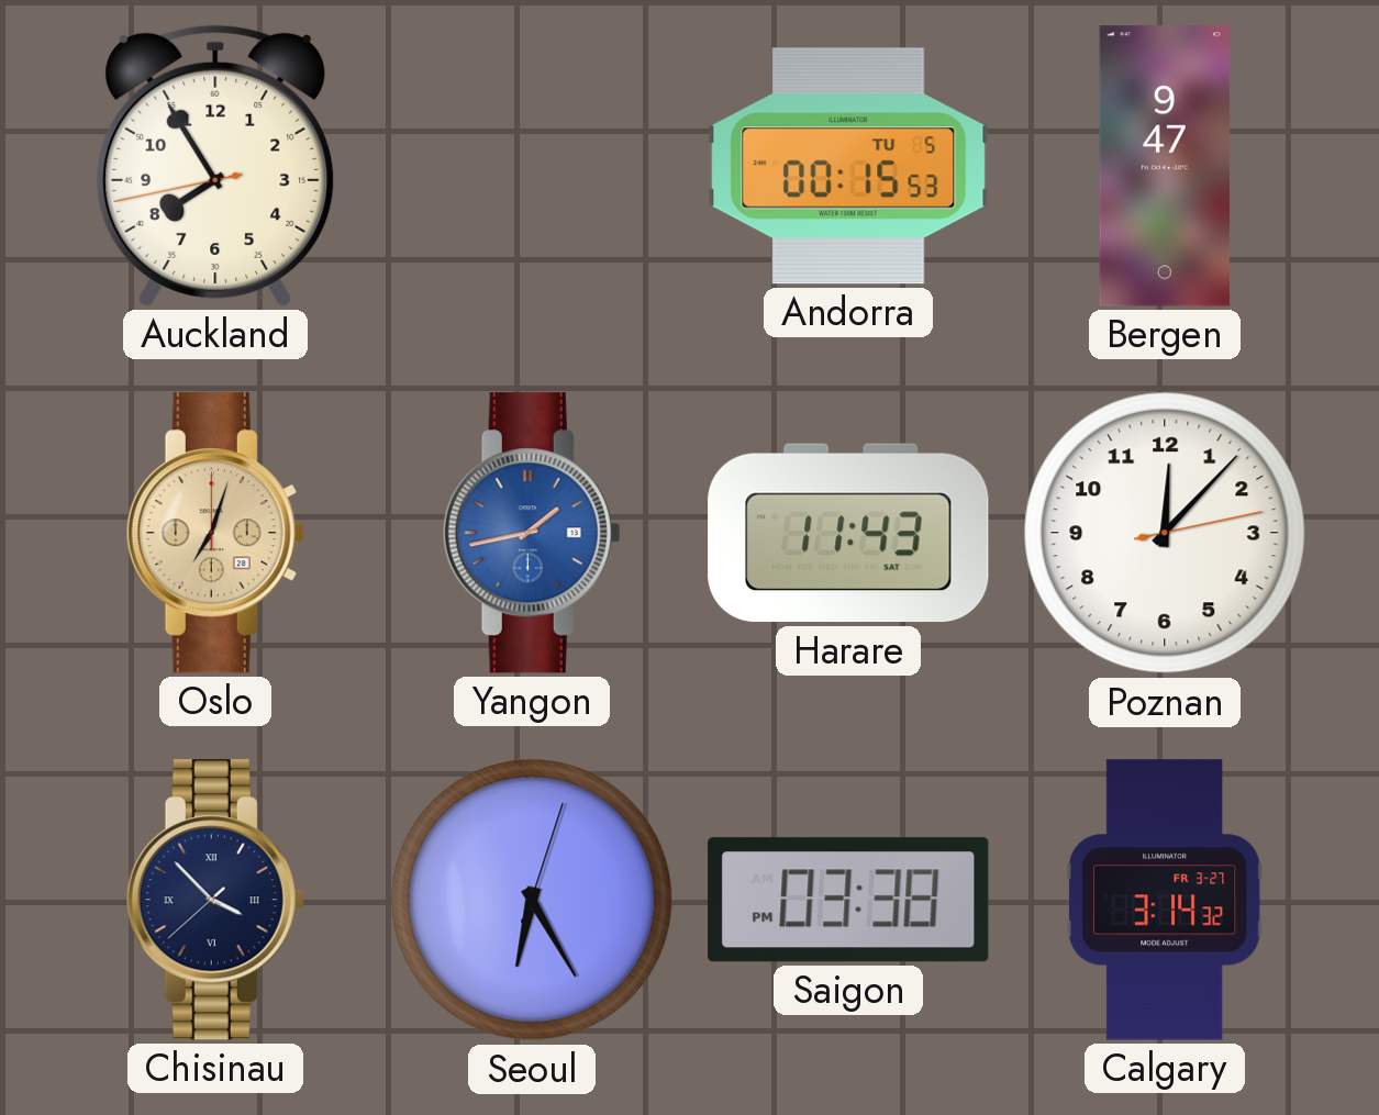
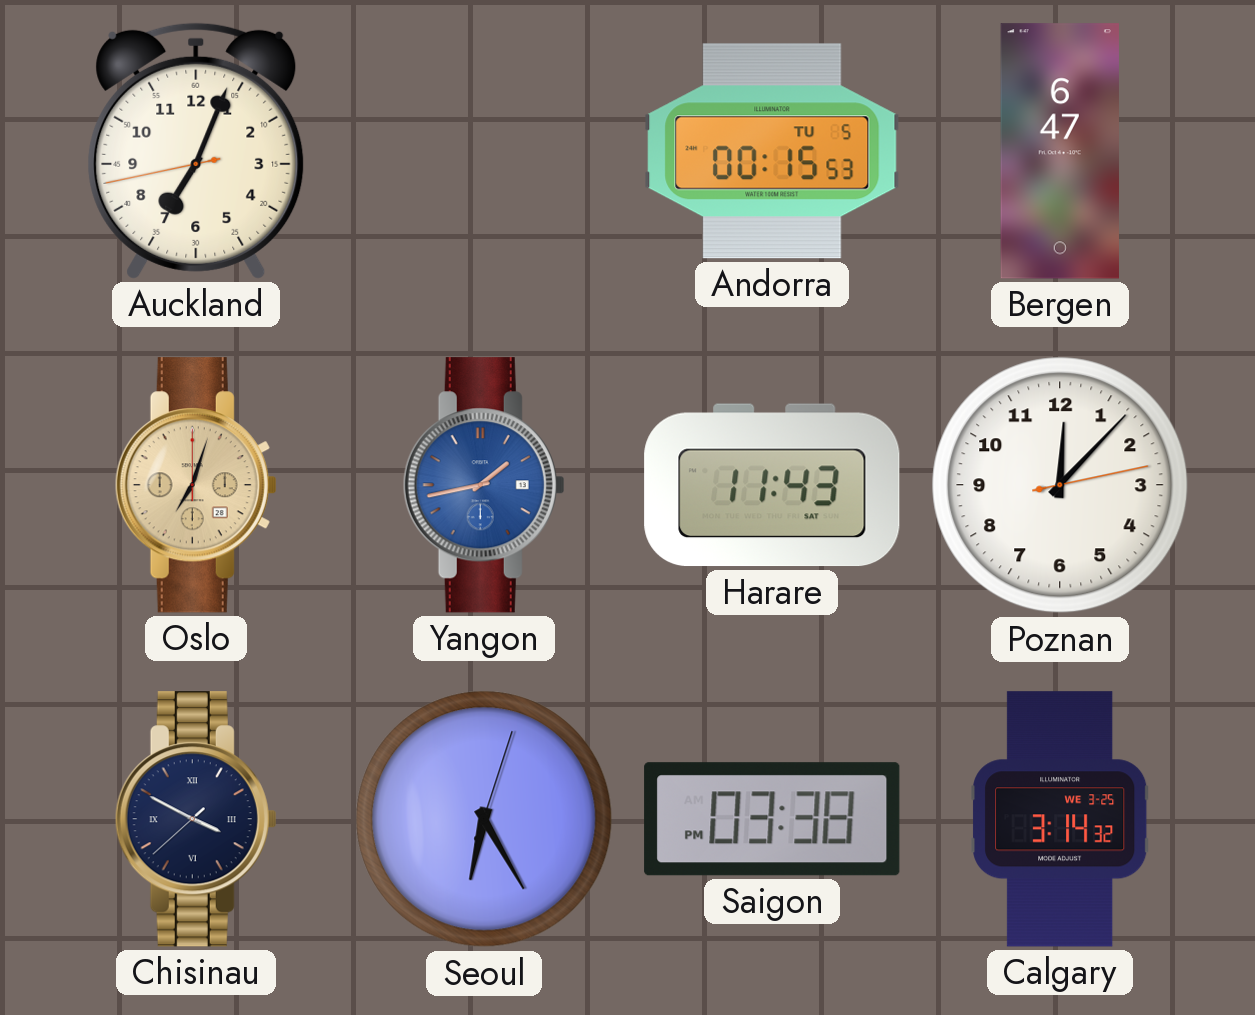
Auckland: 7:54 -> 7:03
Bergen: 9:47 -> 6:47
Chisinau: 3:52 -> 3:49
Calgary date: FR 3-27 -> WE 3-25
